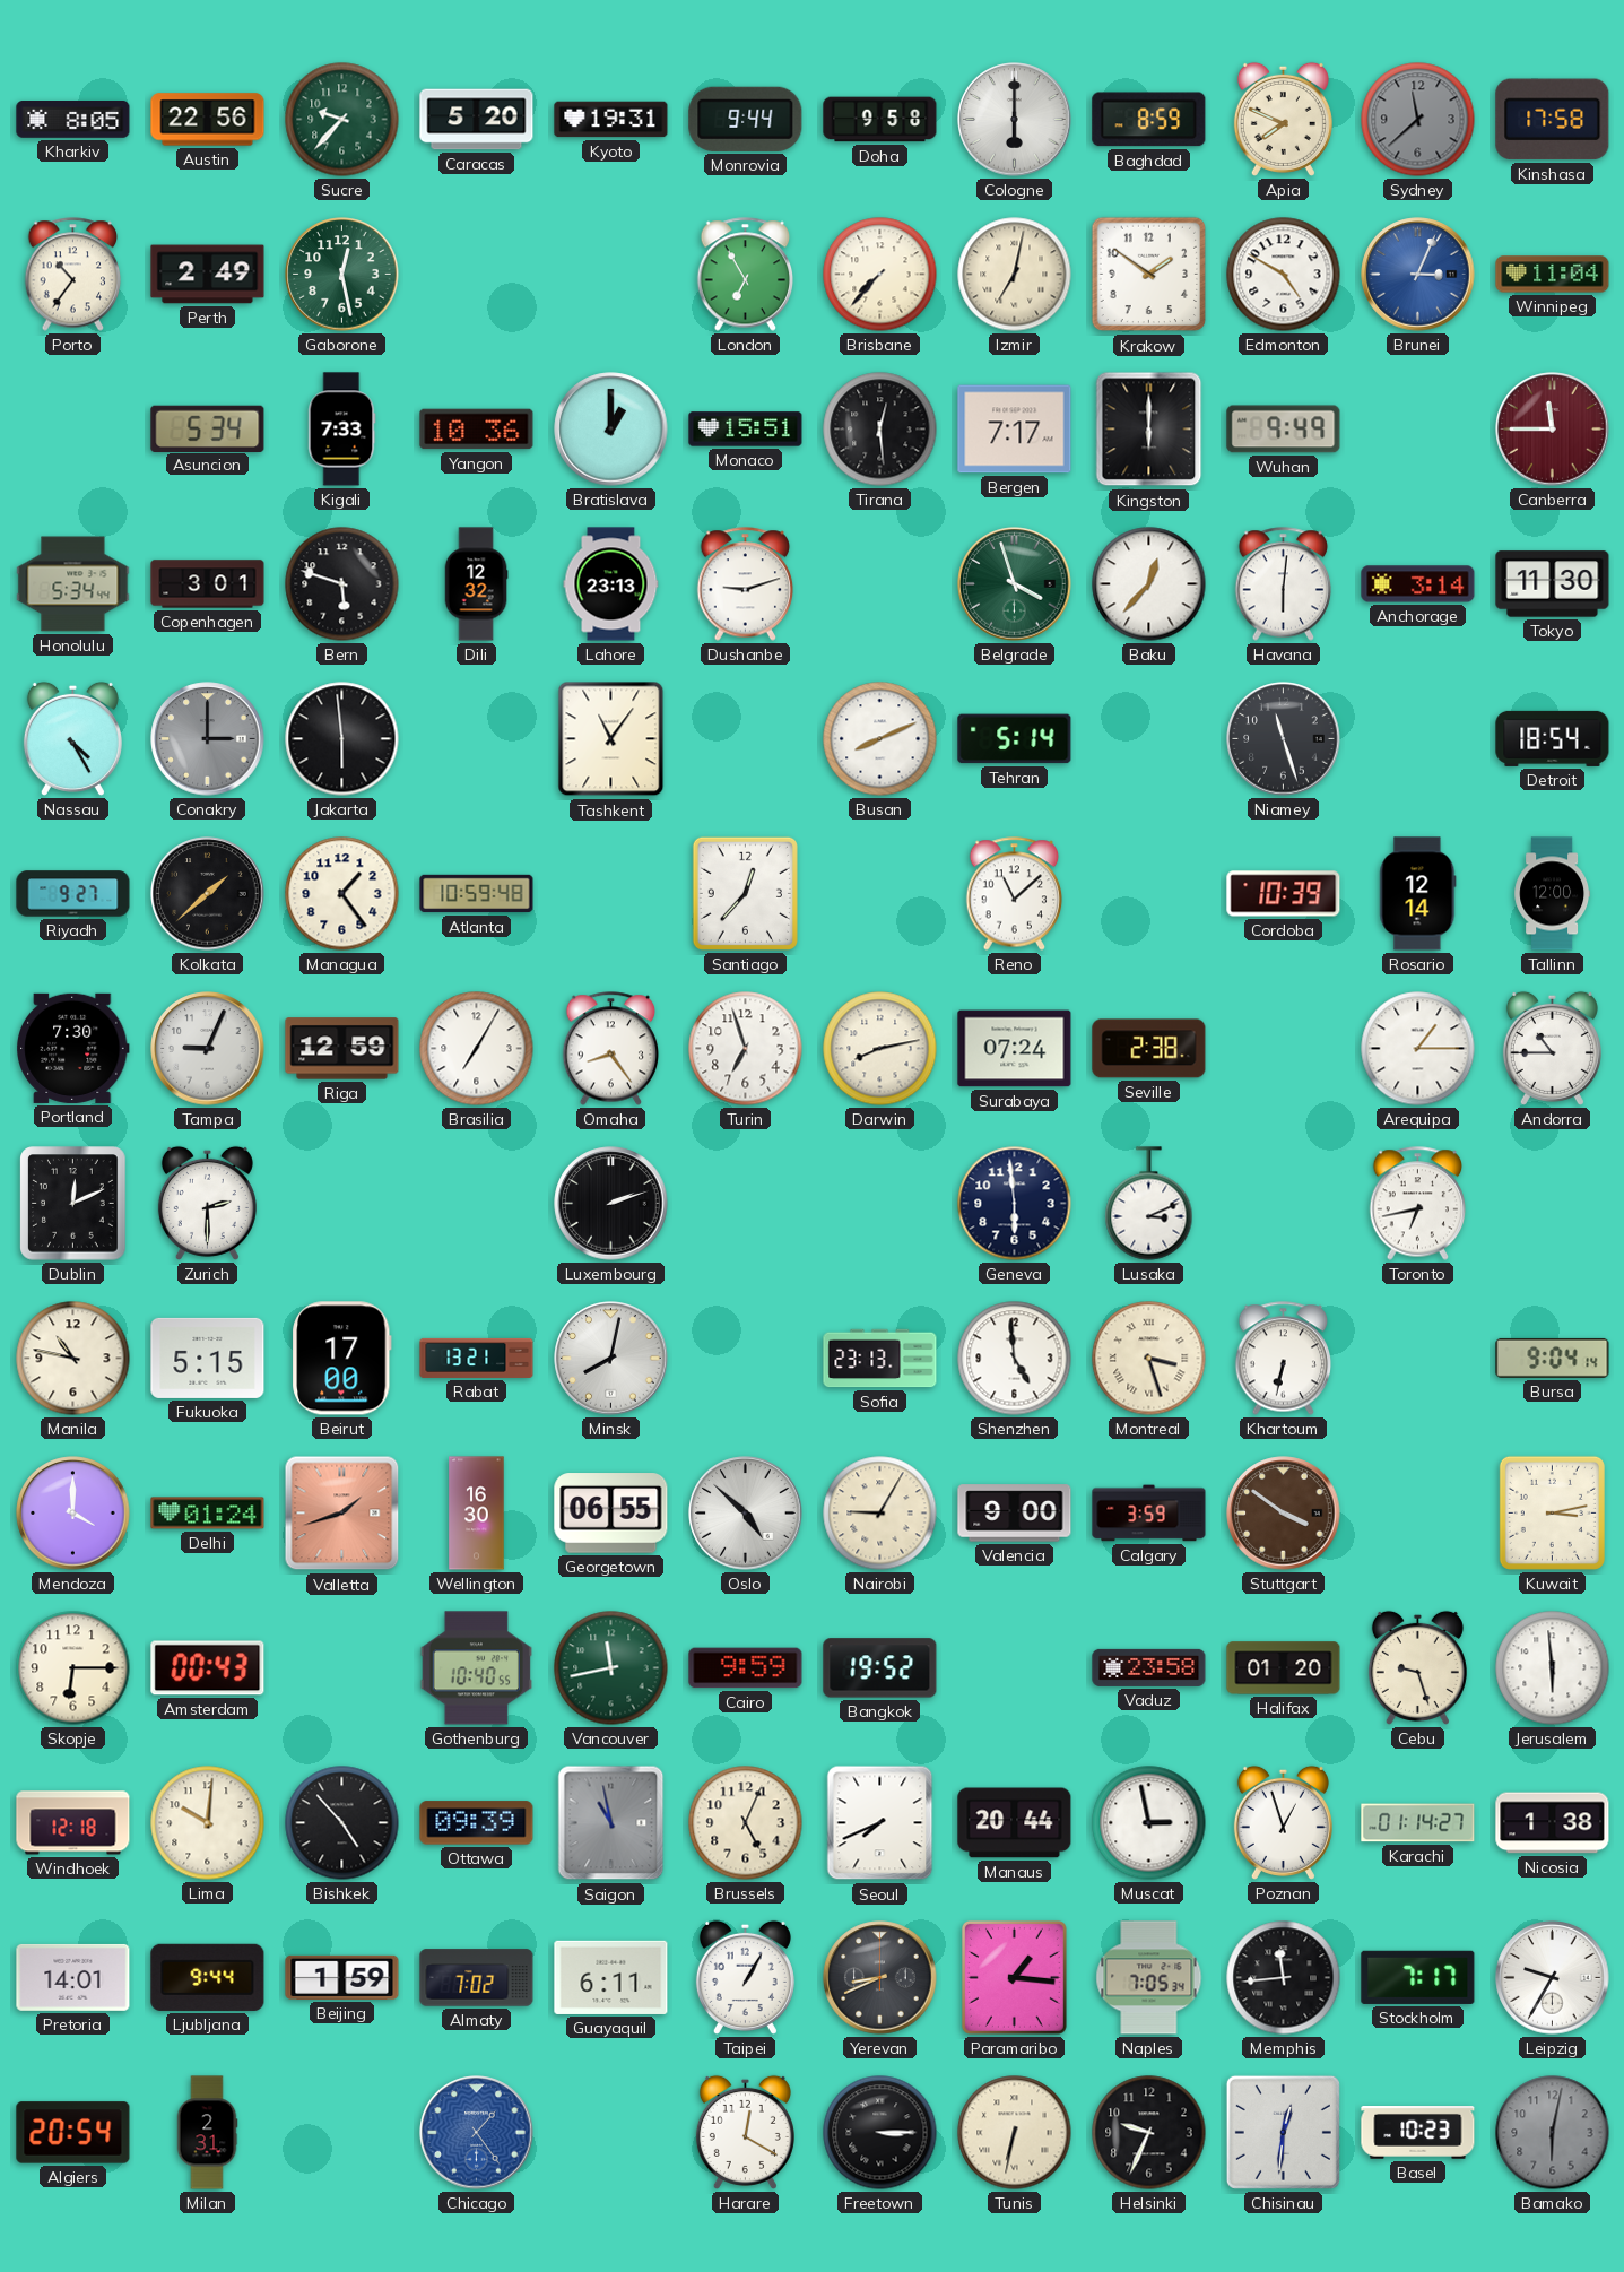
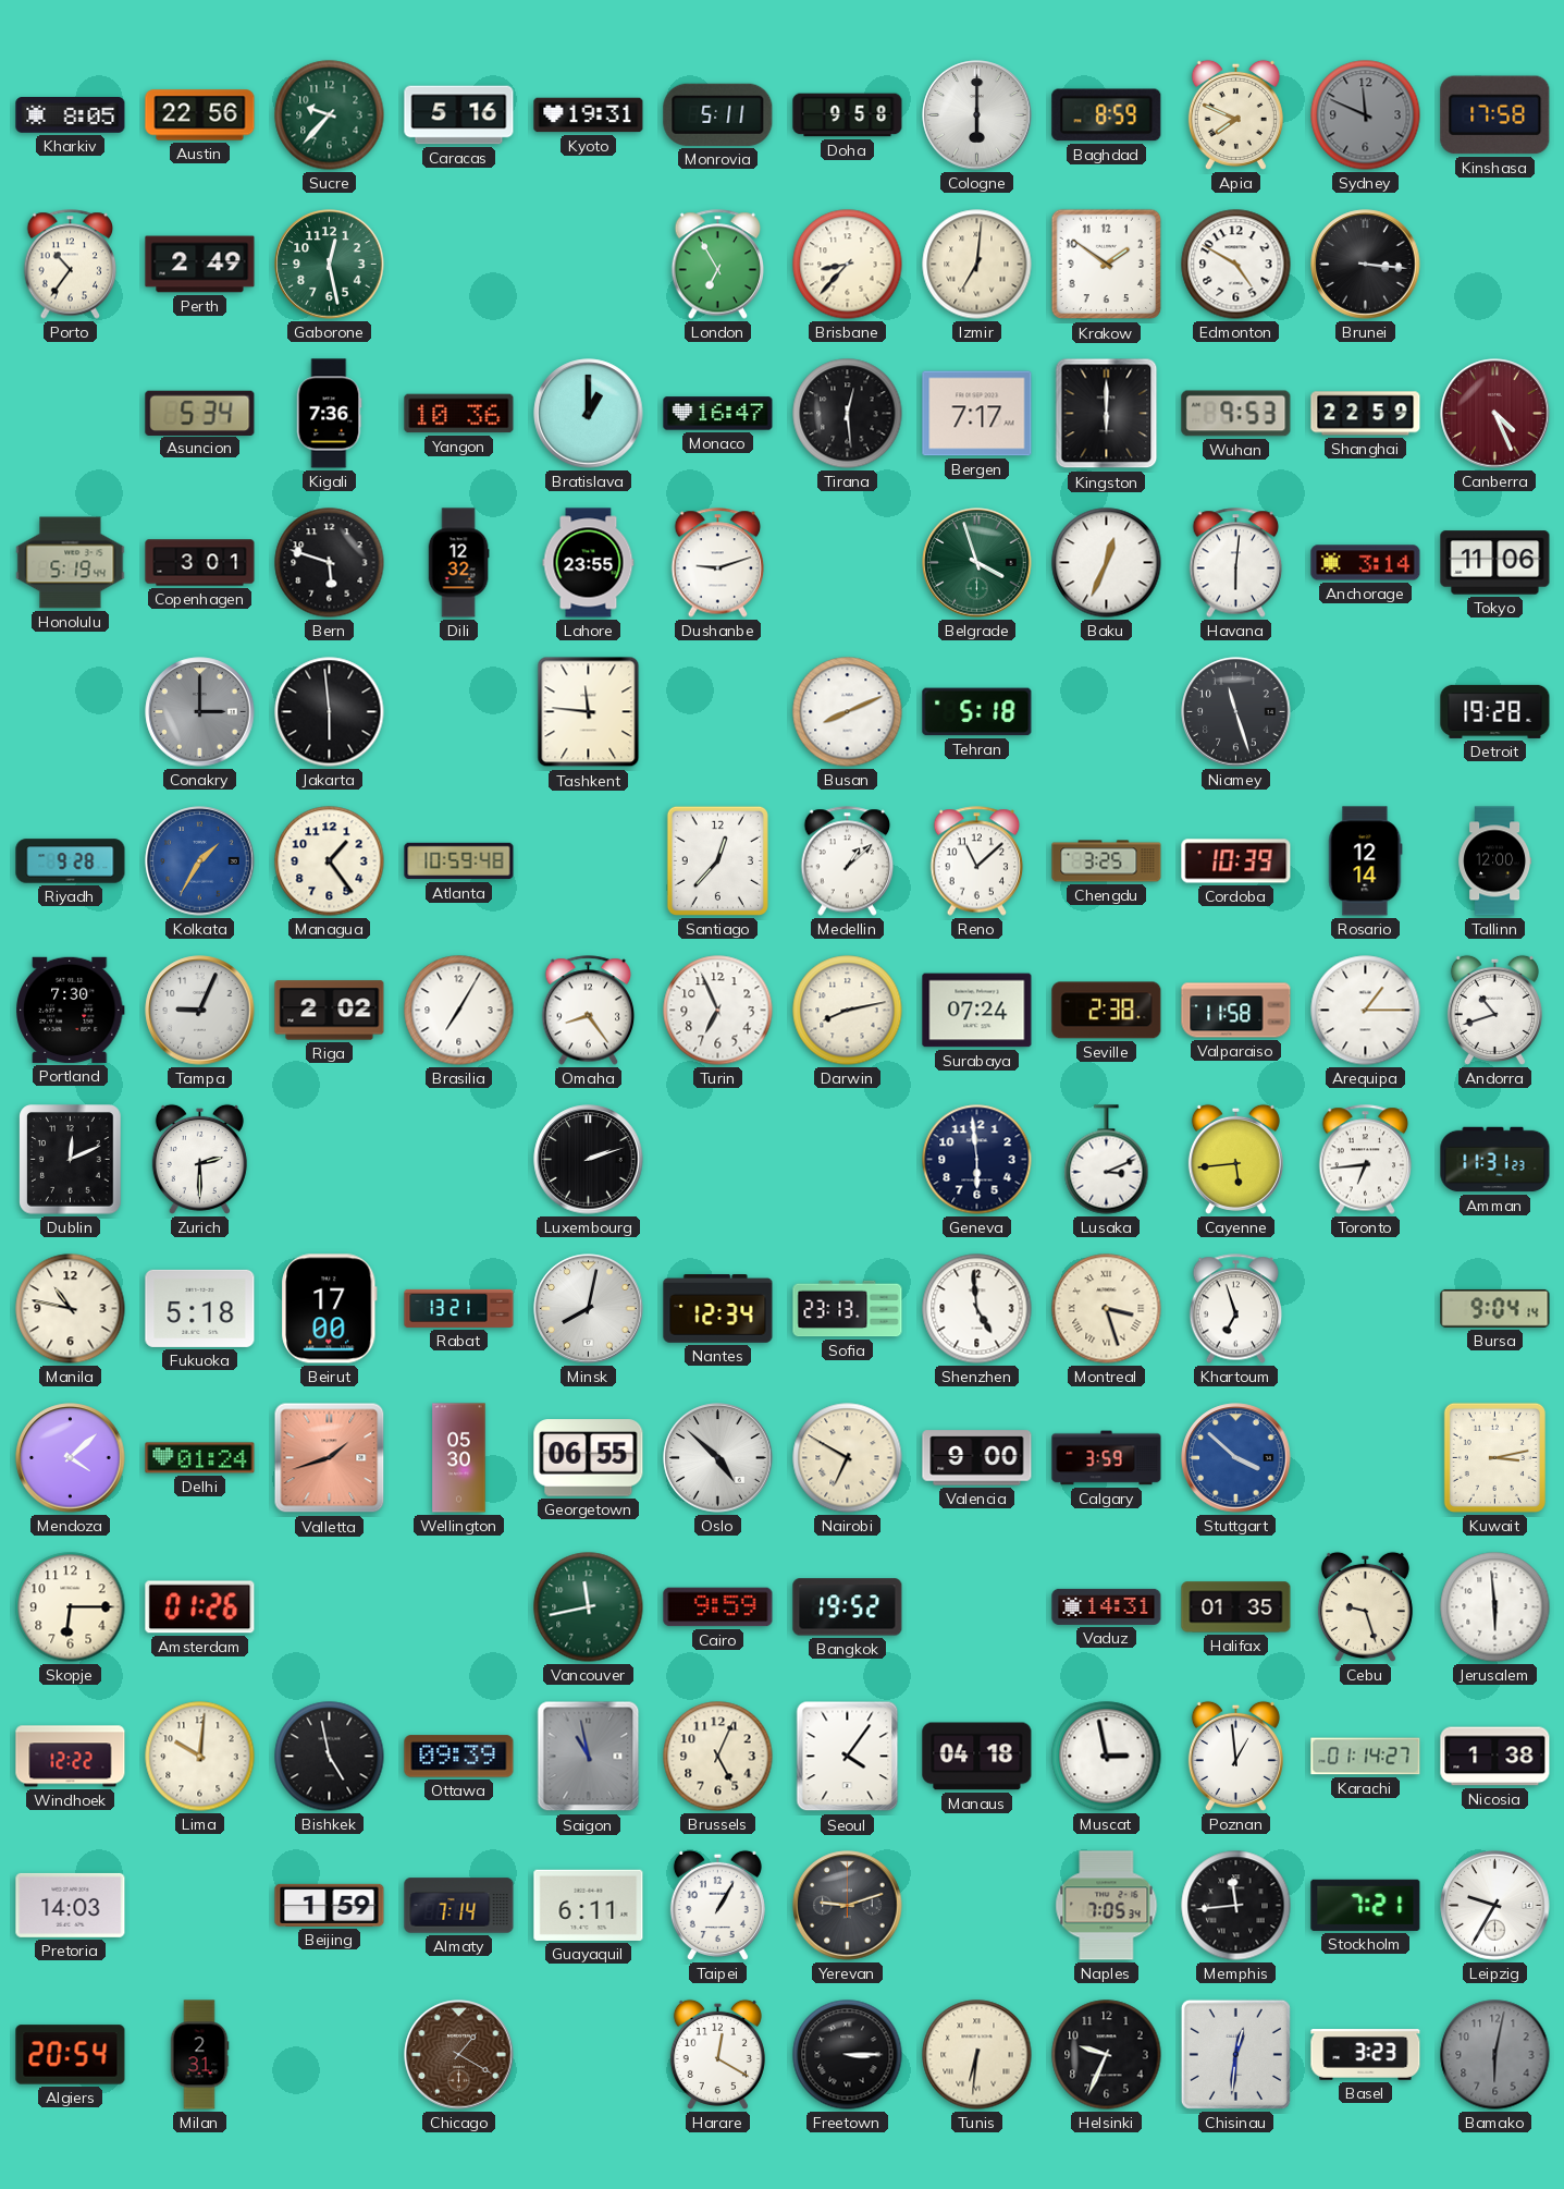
Caracas: 5:20 -> 5:16
Monrovia: 9:44 -> 5:11
Sydney: 11:38 -> 11:49
Brisbane: 7:37 -> 8:37
Izmir: 7:02 -> 7:01
Brunei: 3:04 -> 3:16
Brunei dial: blue -> black
Winnipeg: 11:04 -> none
Kigali: 7:33 -> 7:36
Monaco: 15:51 -> 16:47
Wuhan: 9:49 -> 9:53
Shanghai: none -> 22:59
Canberra: 11:45 -> 4:26
Honolulu: 5:34 -> 5:19
Lahore: 23:13 -> 23:55
Baku: 12:37 -> 12:34
Tokyo: 11:30 -> 11:06
Nassau: 4:25 -> none
Tashkent: 11:06 -> 11:46
Tehran: 5:14 -> 5:18
Detroit: 18:54 -> 19:28
Riyadh: 9:27 -> 9:28
Kolkata: 1:38 -> 1:35
Kolkata dial: black -> blue
Medellin: none -> 1:08
Chengdu: none -> 3:25
Riga: 12:59 -> 2:02
Turin: 6:57 -> 6:56
Valparaiso: none -> 11:58
Andorra: 10:45 -> 10:42
Cayenne: none -> 5:44
Toronto: 6:43 -> 6:44
Amman: none -> 11:31
Fukuoka: 5:15 -> 5:18
Nantes: none -> 12:34
Khartoum: 6:32 -> 6:57
Mendoza: 4:00 -> 4:08
Wellington: 16:30 -> 05:30
Nairobi: 9:05 -> 6:50
Stuttgart: 3:51 -> 3:52
Stuttgart dial: brown -> blue
Amsterdam: 00:43 -> 01:26
Gothenburg: 10:40 -> none
Vaduz: 23:58 -> 14:31
Halifax: 01:20 -> 01:35
Windhoek: 12:18 -> 12:22
Bishkek: 4:53 -> 4:58
Seoul: 7:41 -> 4:06
Manaus: 20:44 -> 04:18
Poznan: 12:57 -> 12:59
Pretoria: 14:01 -> 14:03
Ljubljana: 9:44 -> none
Almaty: 7:02 -> 7:14
Yerevan: 8:41 -> 9:12
Paramaribo: 1:16 -> none
Stockholm: 7:17 -> 7:21
Chicago: 1:24 -> 1:20
Chicago dial: blue -> brown
Tunis: 6:32 -> 6:31
Basel: 10:23 -> 3:23
